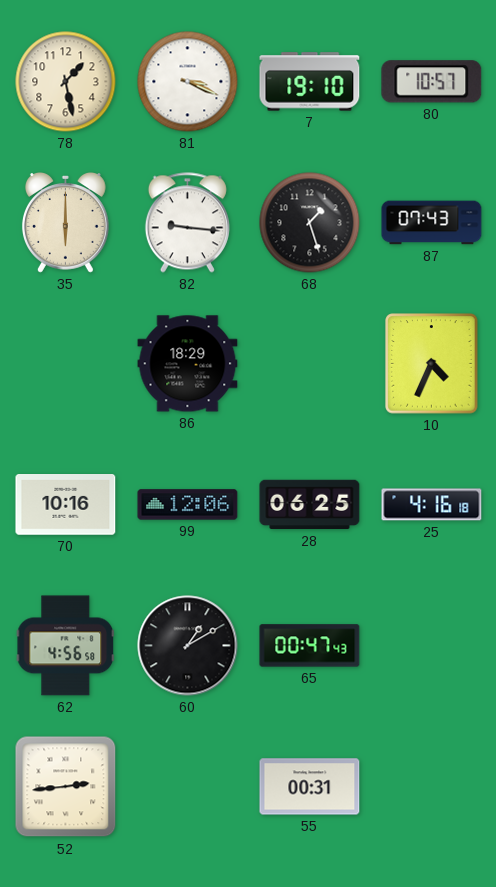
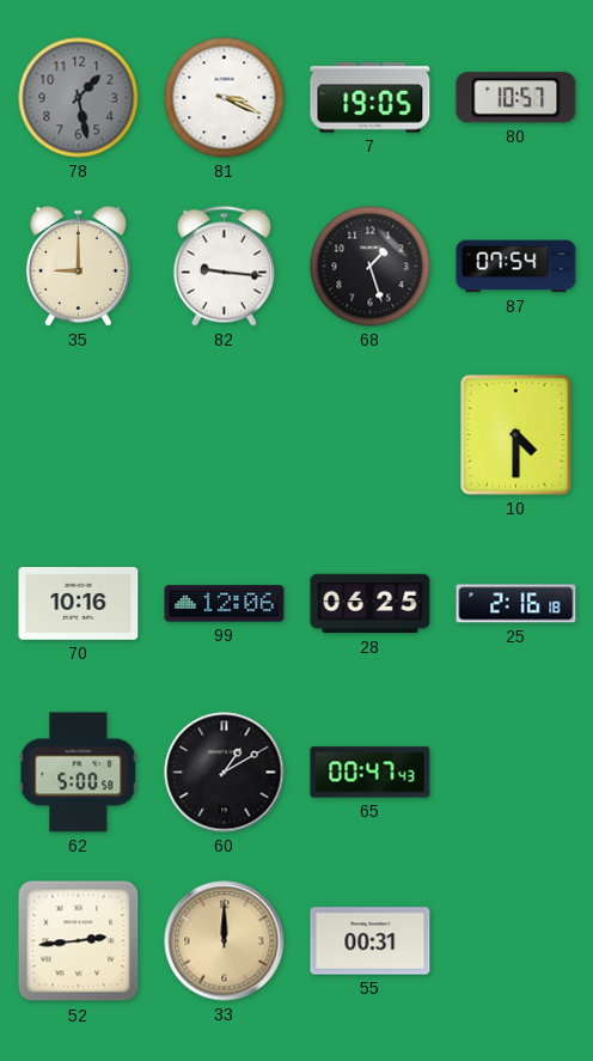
78 dial: cream -> grey
7: 19:10 -> 19:05
35: 6:00 -> 9:00
87: 07:43 -> 07:54
86: 18:29 -> none
10: 4:34 -> 4:30
25: 4:16 -> 2:16
62: 4:56 -> 5:00
33: none -> 12:00
